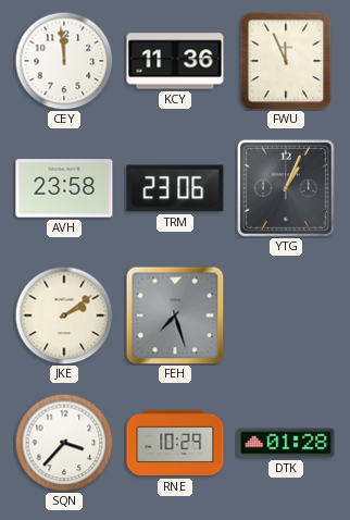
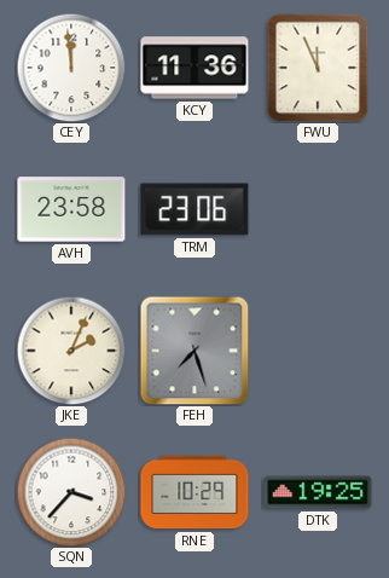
YTG: 1:04 -> none
JKE: 2:09 -> 2:04
DTK: 01:28 -> 19:25
